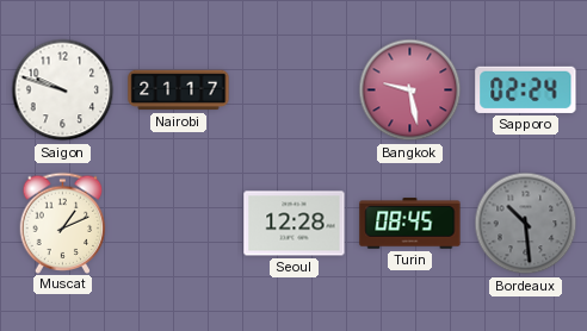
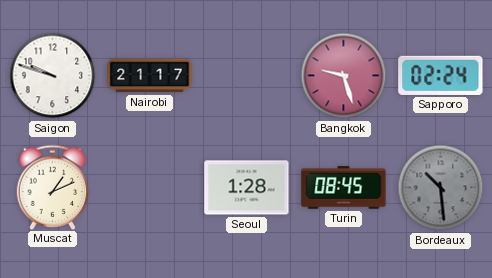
Bangkok: 9:28 -> 9:27
Seoul: 12:28 -> 1:28
